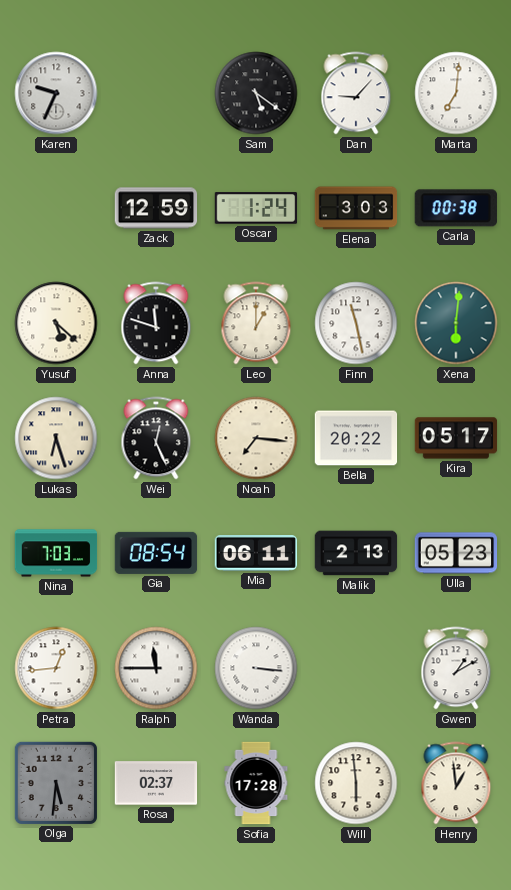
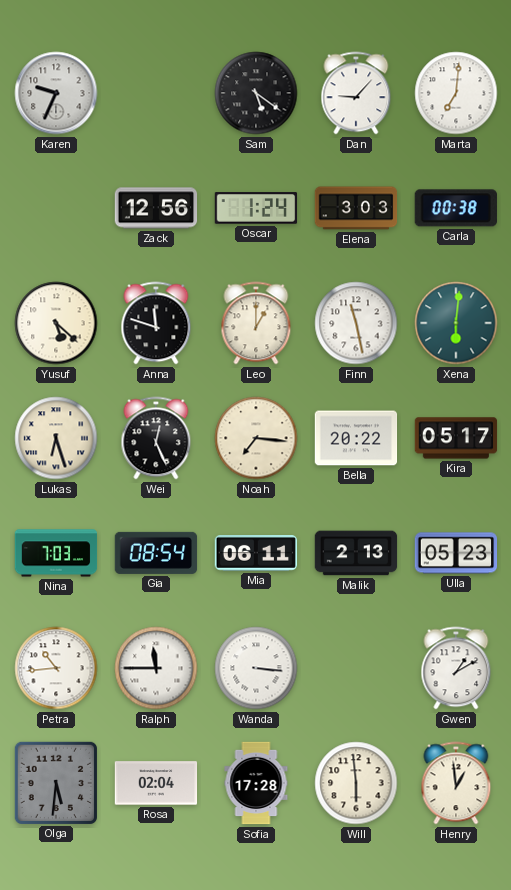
Zack: 12:59 -> 12:56
Petra: 12:44 -> 10:44
Rosa: 02:37 -> 02:04
